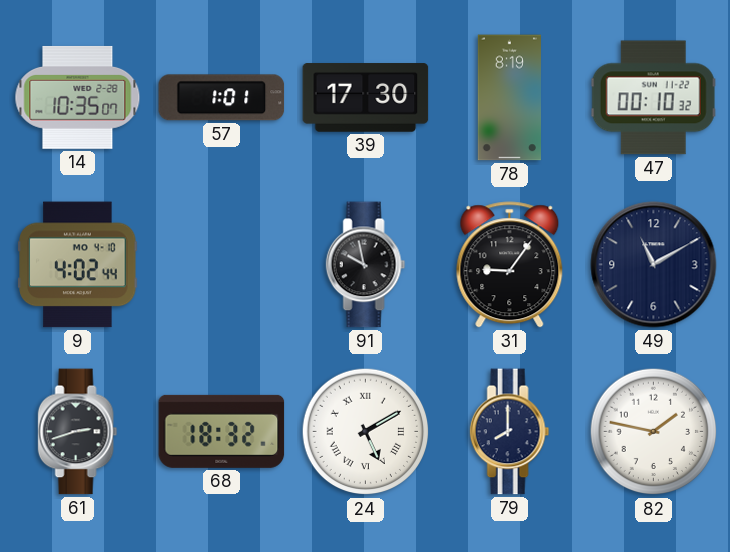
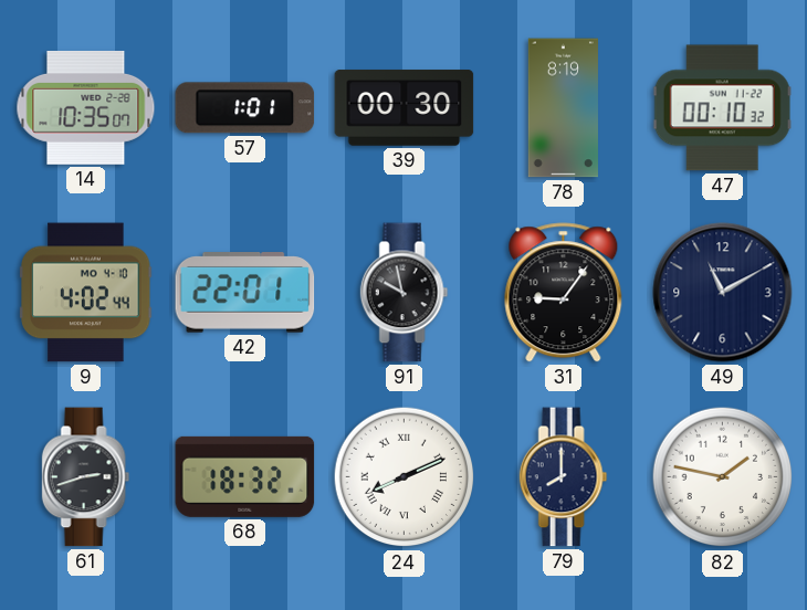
39: 17:30 -> 00:30
42: none -> 22:01
24: 5:10 -> 8:11
